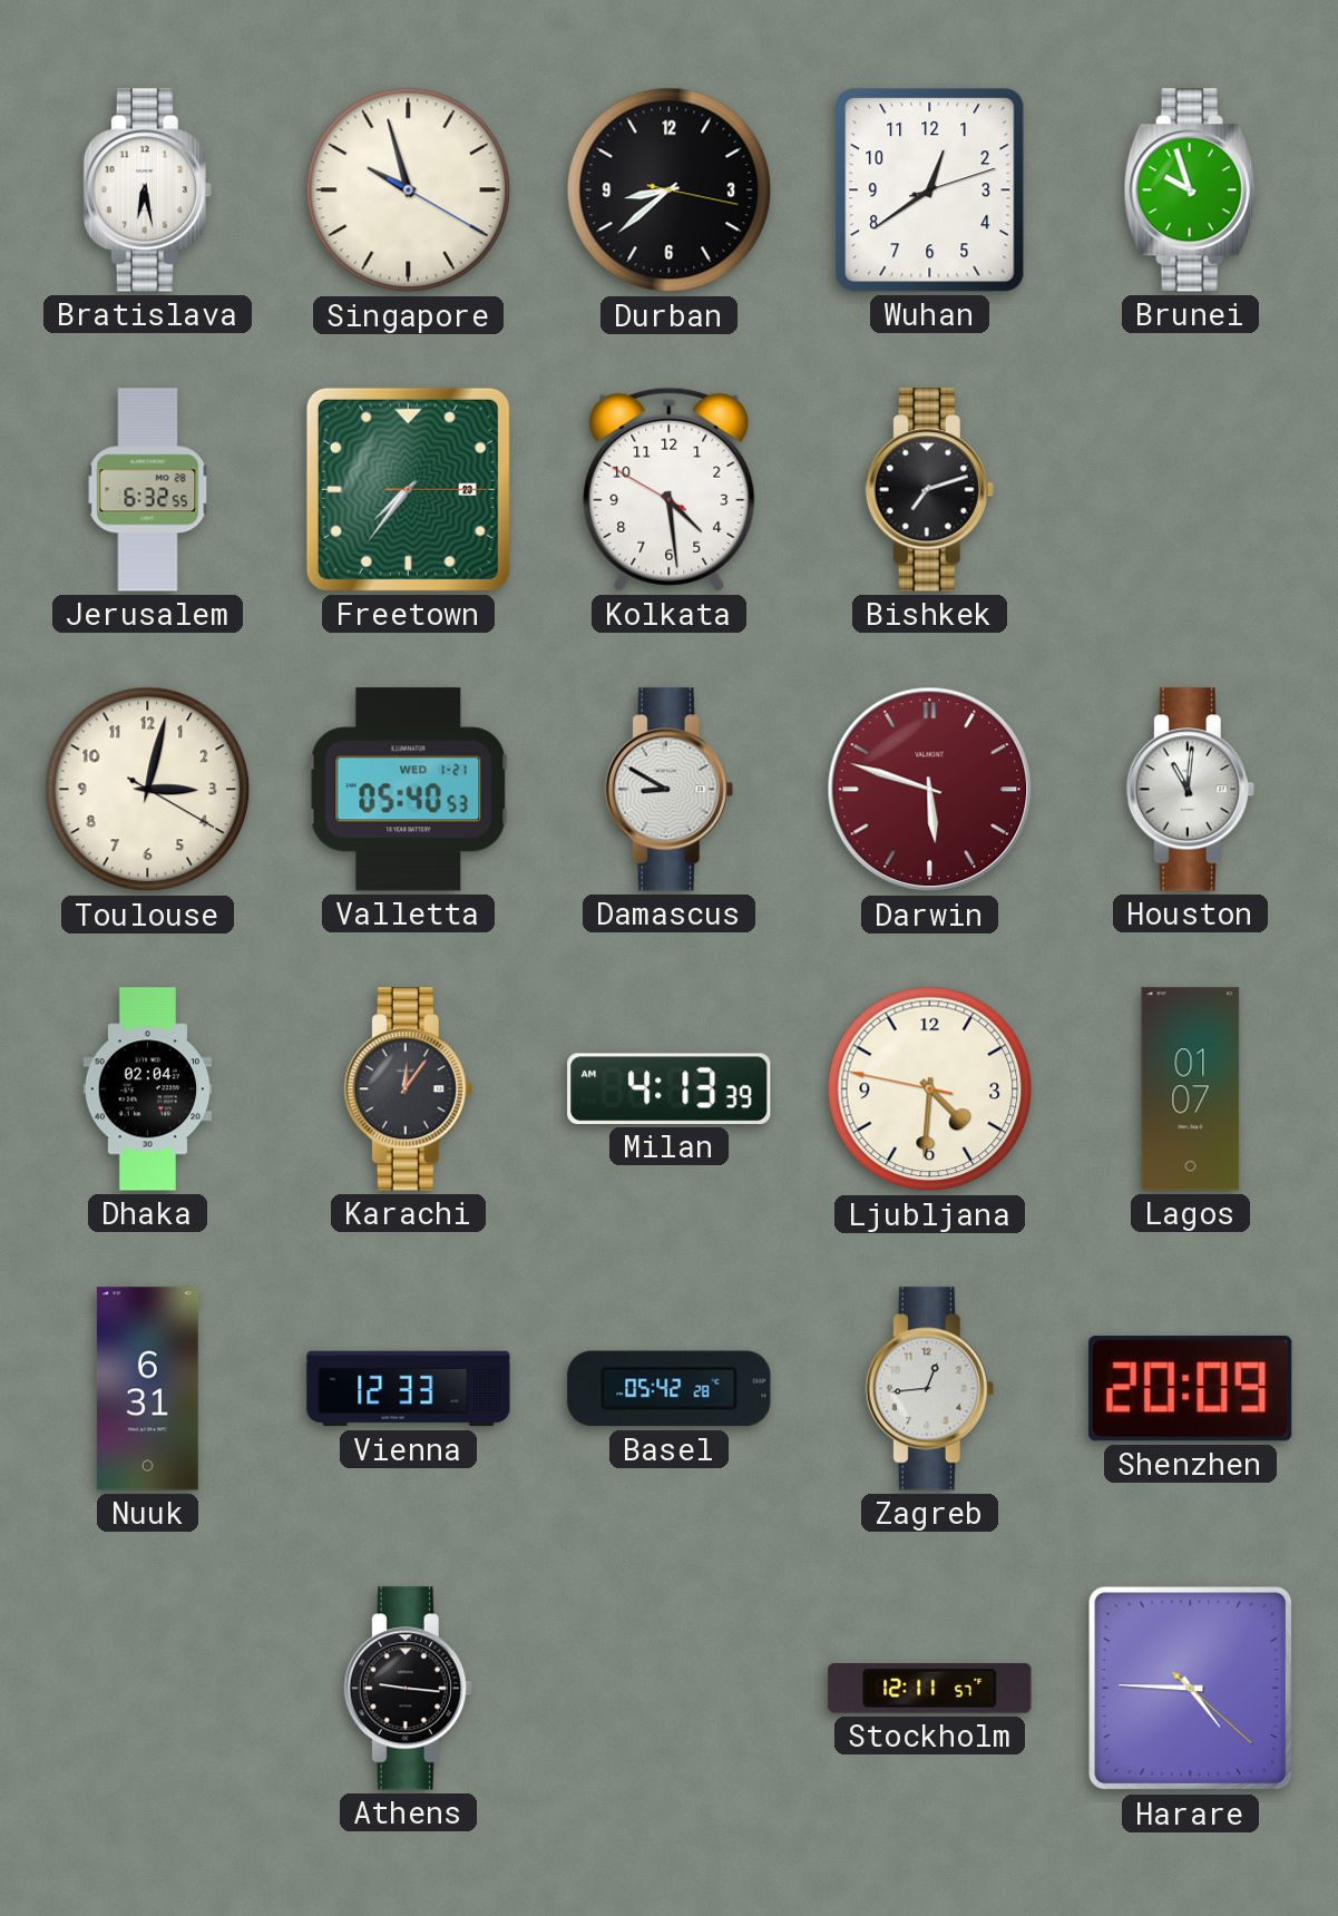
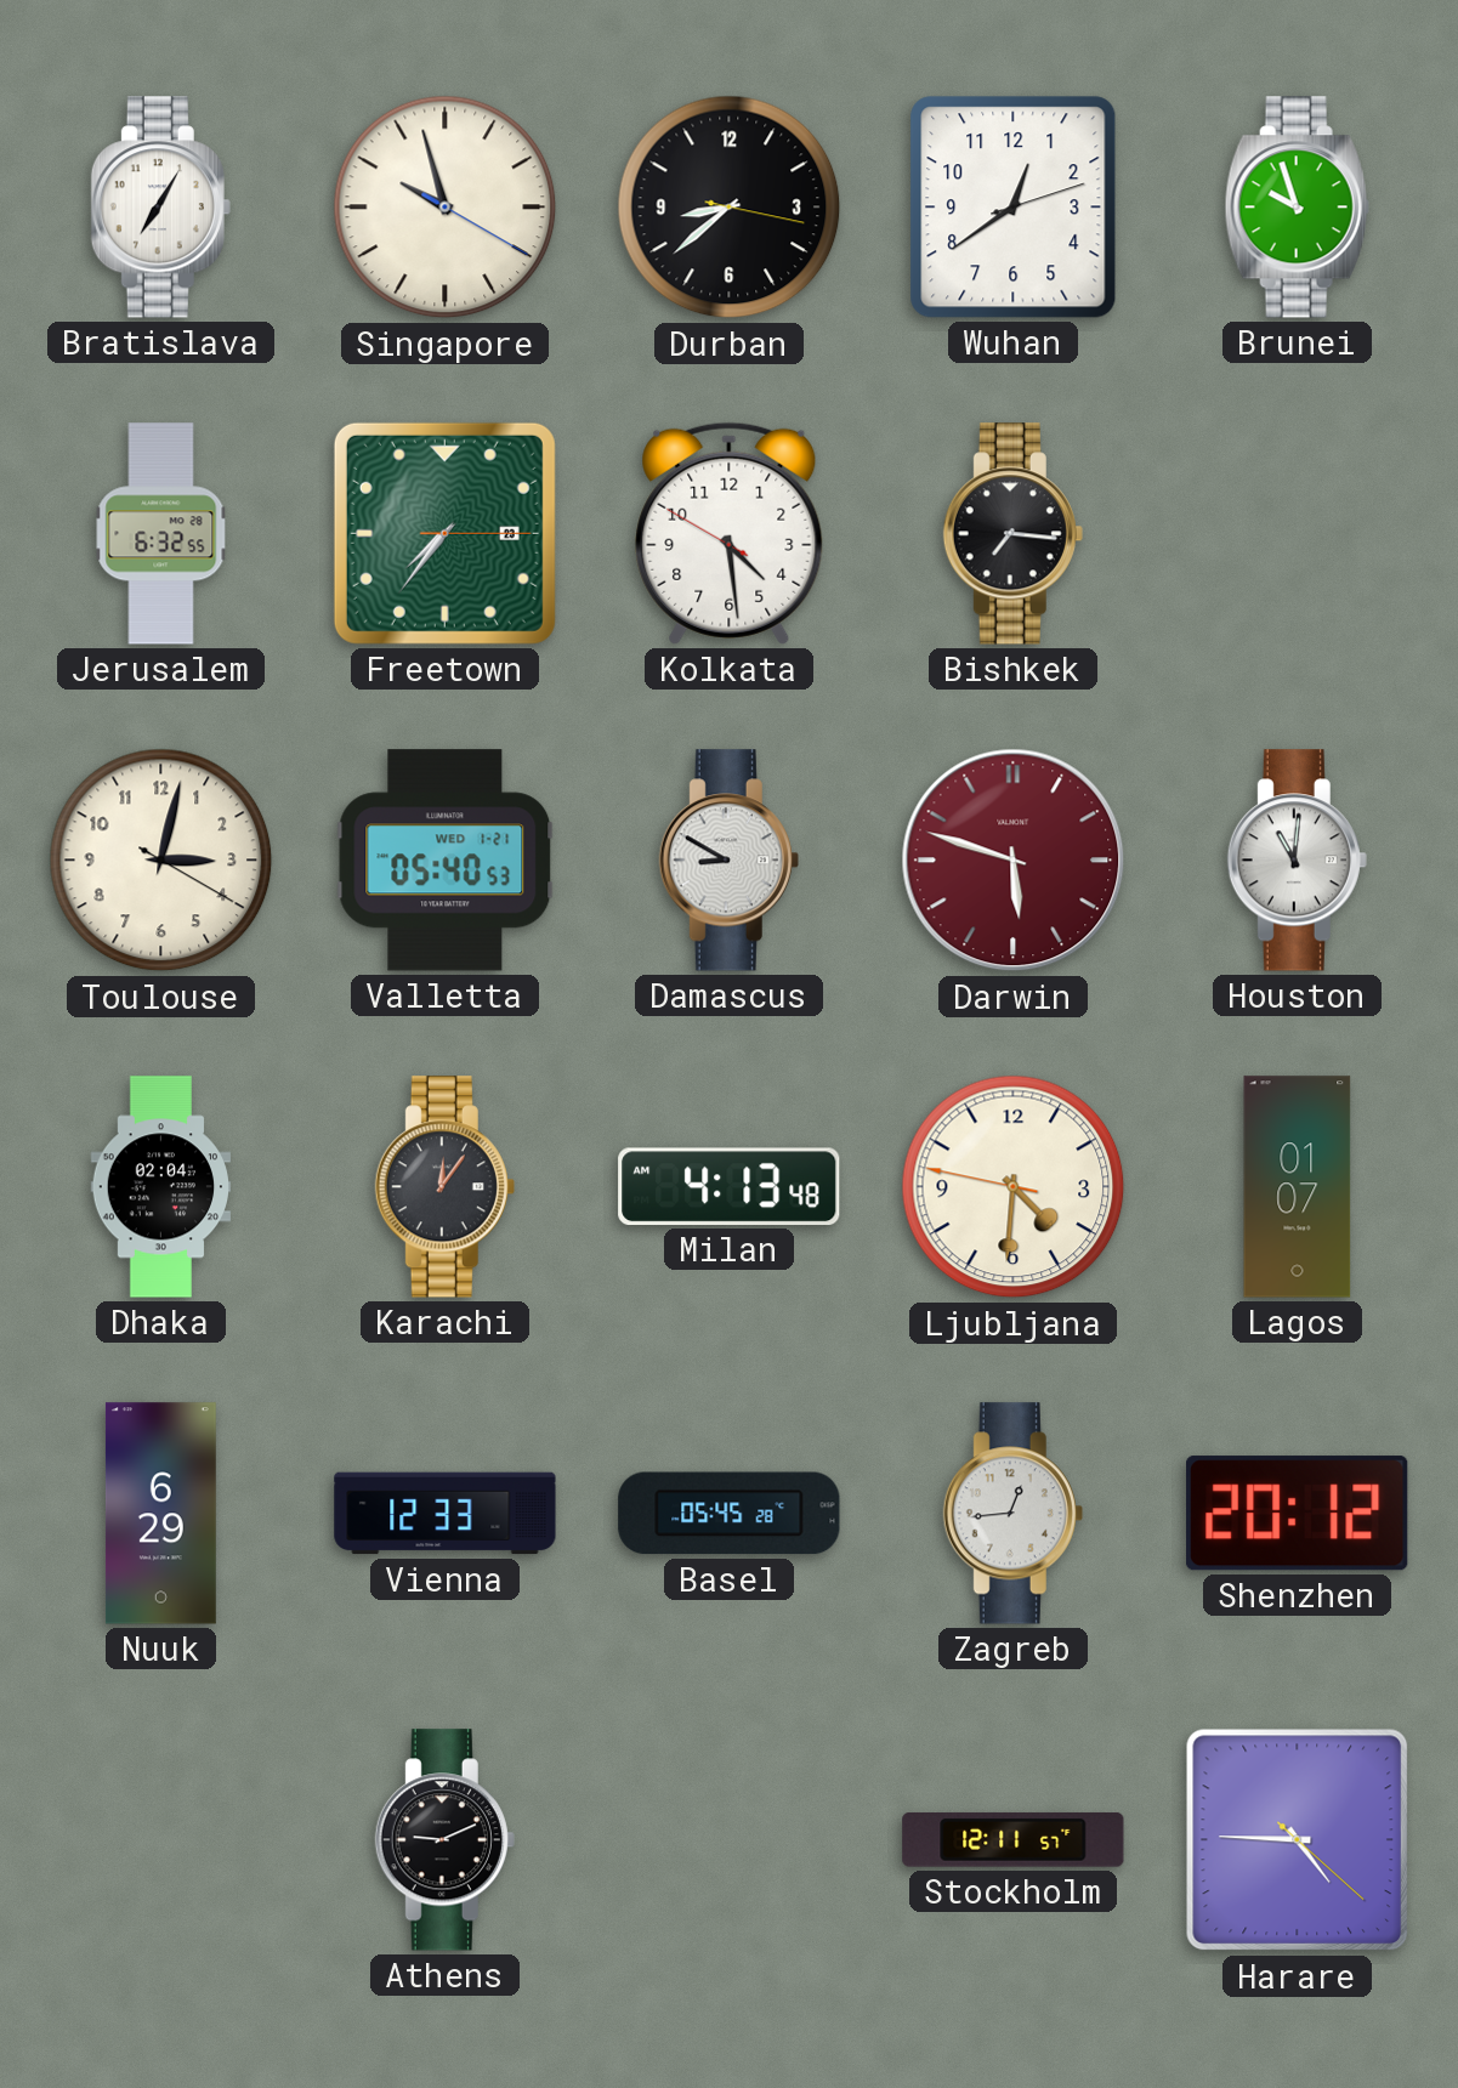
Bratislava: 6:28 -> 7:05
Bishkek: 7:12 -> 7:16
Milan: 4:13:39 -> 4:13:48
Nuuk: 6:31 -> 6:29
Basel: 05:42 -> 05:45
Shenzhen: 20:09 -> 20:12
Athens: 9:16 -> 9:11
